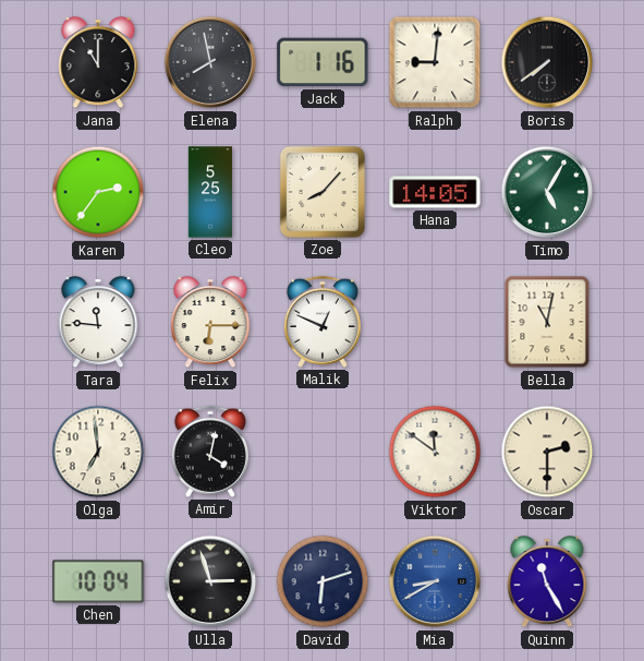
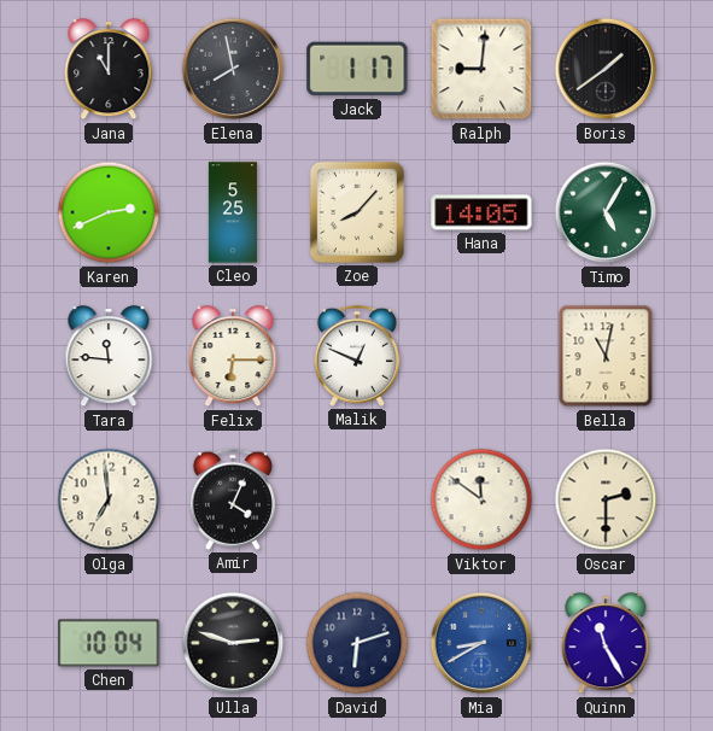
Jack: 1:16 -> 1:17
Boris: 7:39 -> 1:39
Karen: 2:36 -> 2:41
Amir: 4:02 -> 4:04
Ulla: 2:57 -> 2:48
